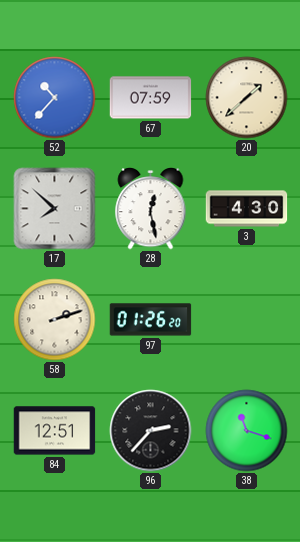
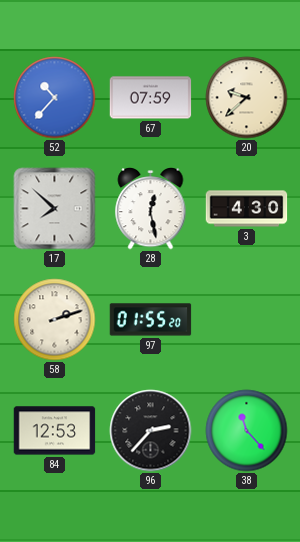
20: 1:38 -> 9:38
97: 01:26 -> 01:55
84: 12:51 -> 12:53
38: 11:18 -> 11:23
